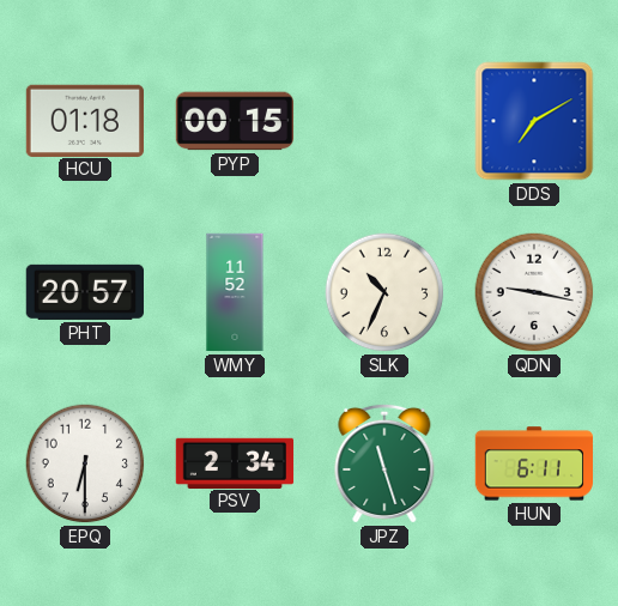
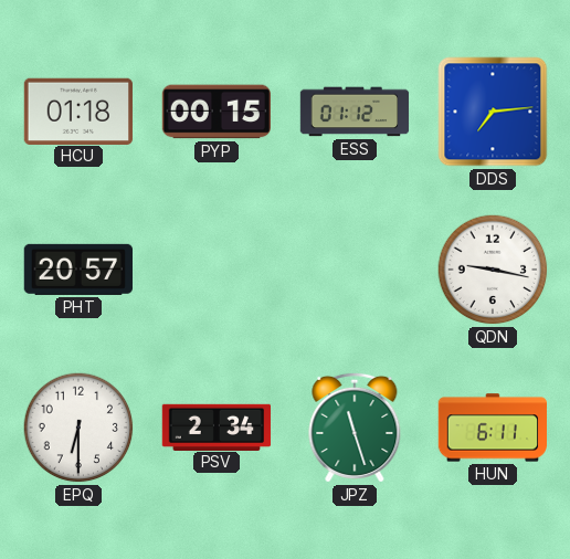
ESS: none -> 01:12
DDS: 7:10 -> 7:14
WMY: 11:52 -> none
SLK: 10:34 -> none
